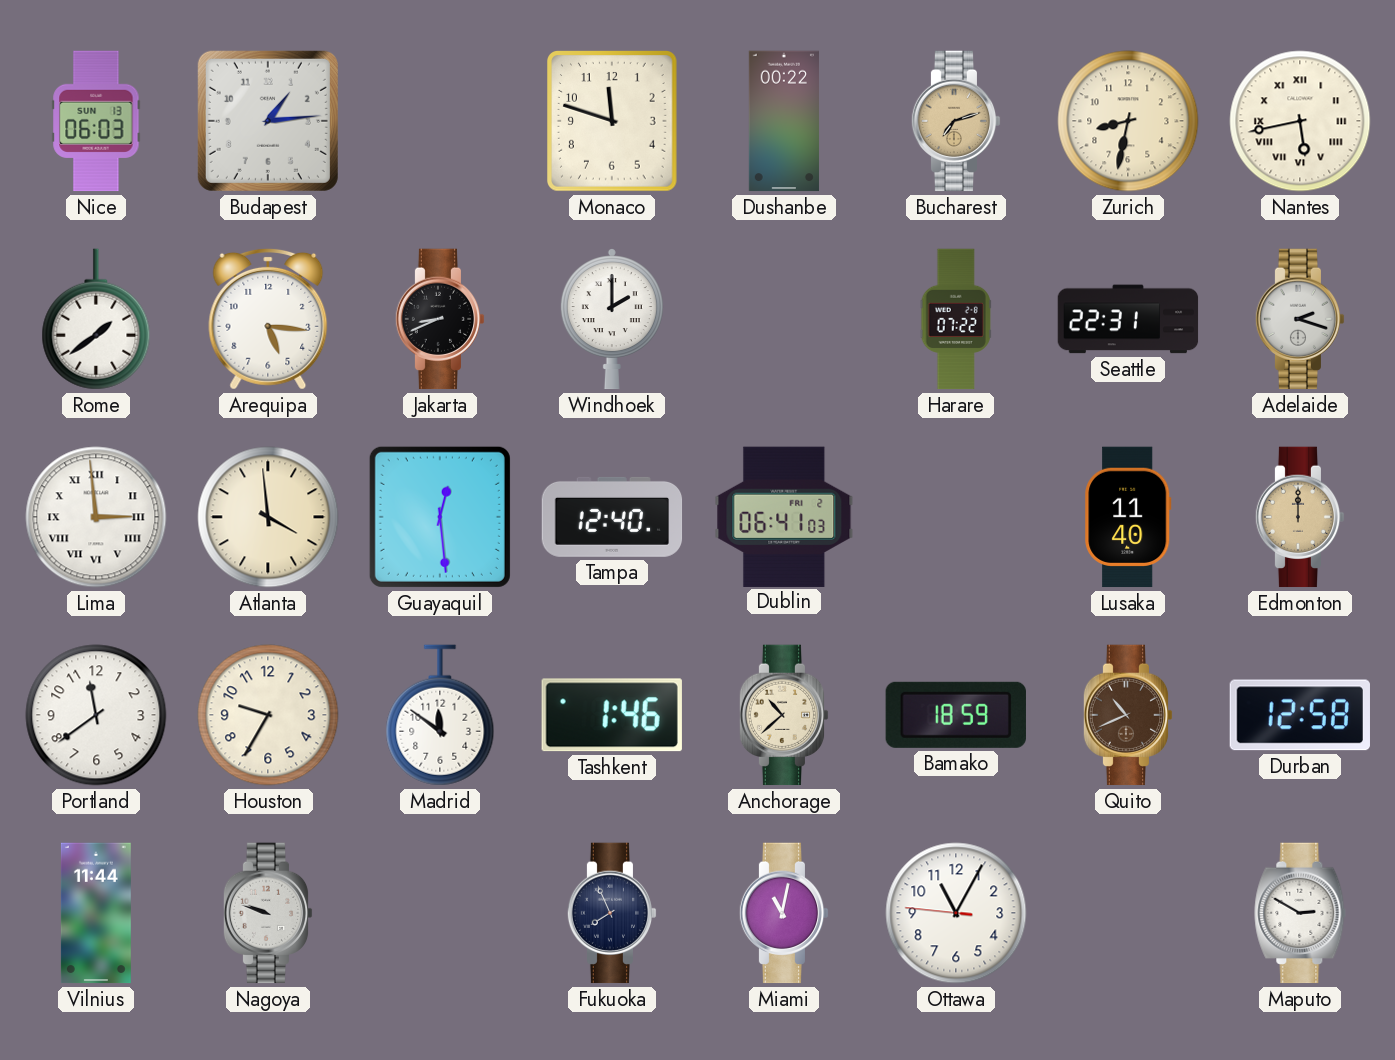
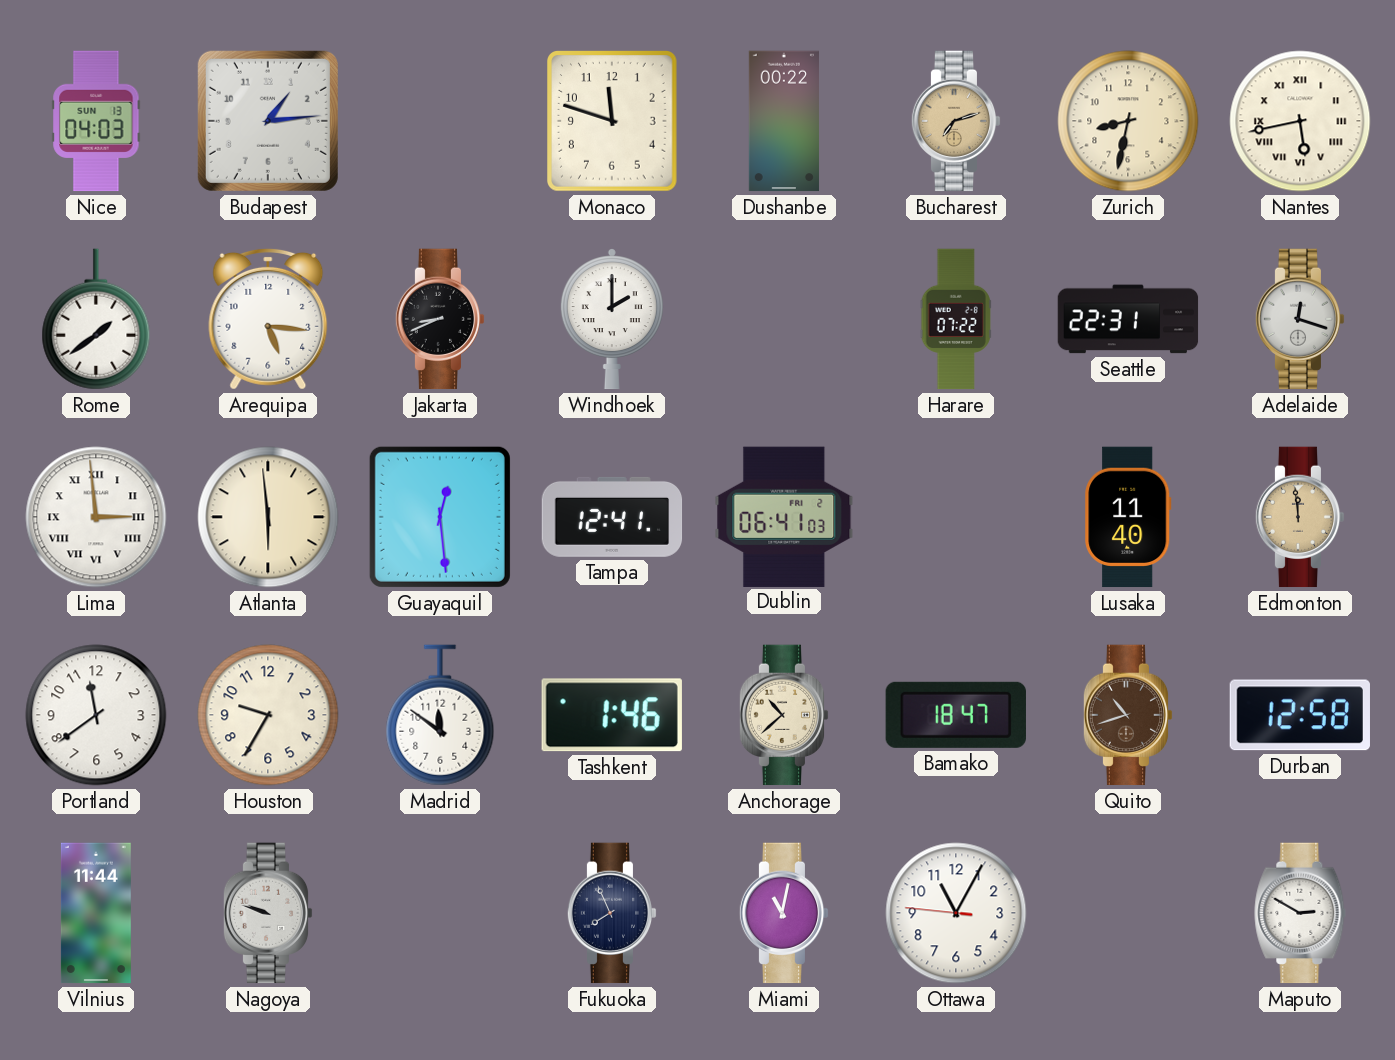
Nice: 06:03 -> 04:03
Adelaide: 2:18 -> 12:18
Atlanta: 3:59 -> 5:59
Tampa: 12:40 -> 12:41
Edmonton: 12:00 -> 11:59
Bamako: 18:59 -> 18:47
Quito: 10:41 -> 10:42
